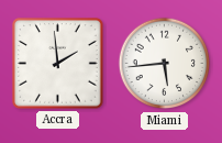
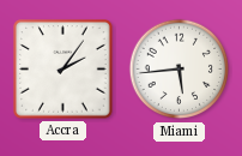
Accra: 1:59 -> 2:06
